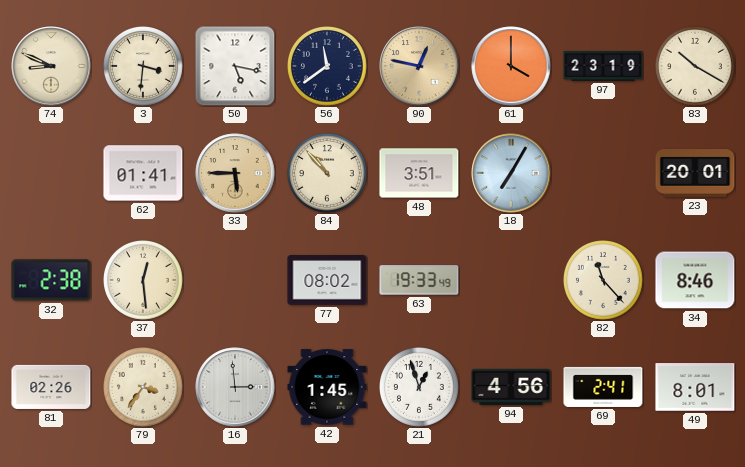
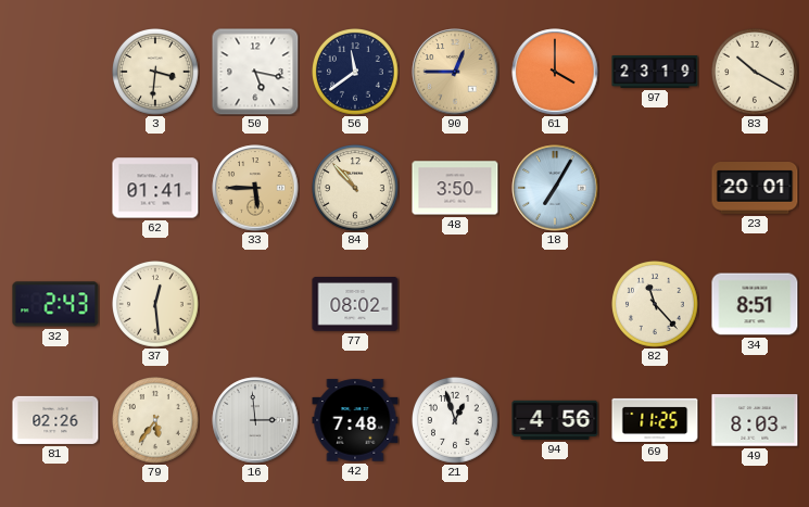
74: 8:49 -> none
90: 12:47 -> 12:45
48: 3:51 -> 3:50
32: 2:38 -> 2:43
63: 19:33 -> none
34: 8:46 -> 8:51
79: 3:36 -> 5:36
42: 1:45 -> 7:48
69: 2:41 -> 11:25
49: 8:01 -> 8:03
